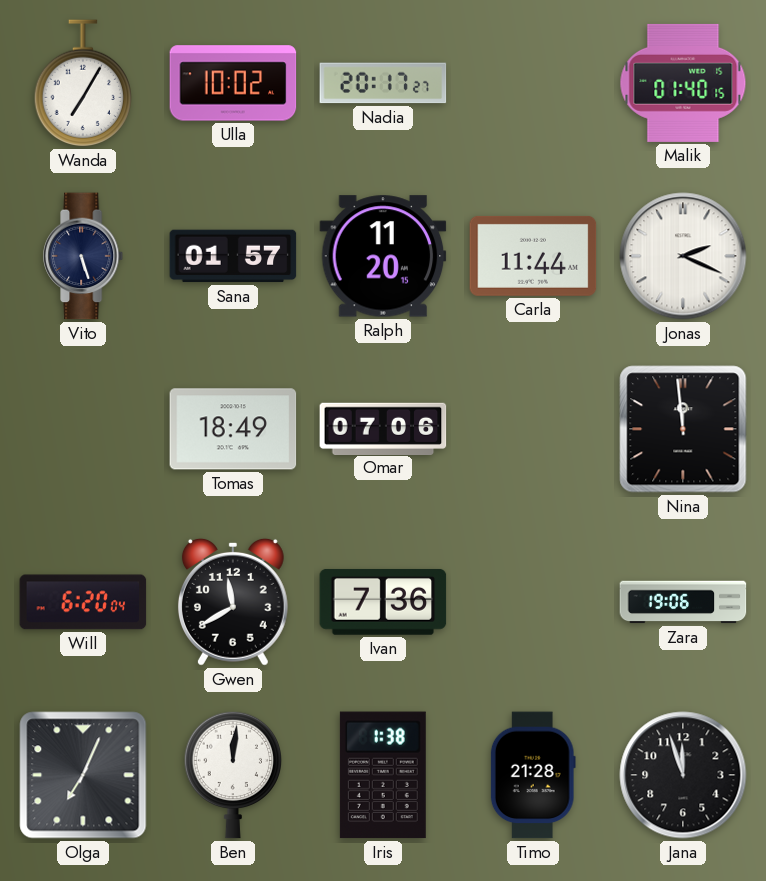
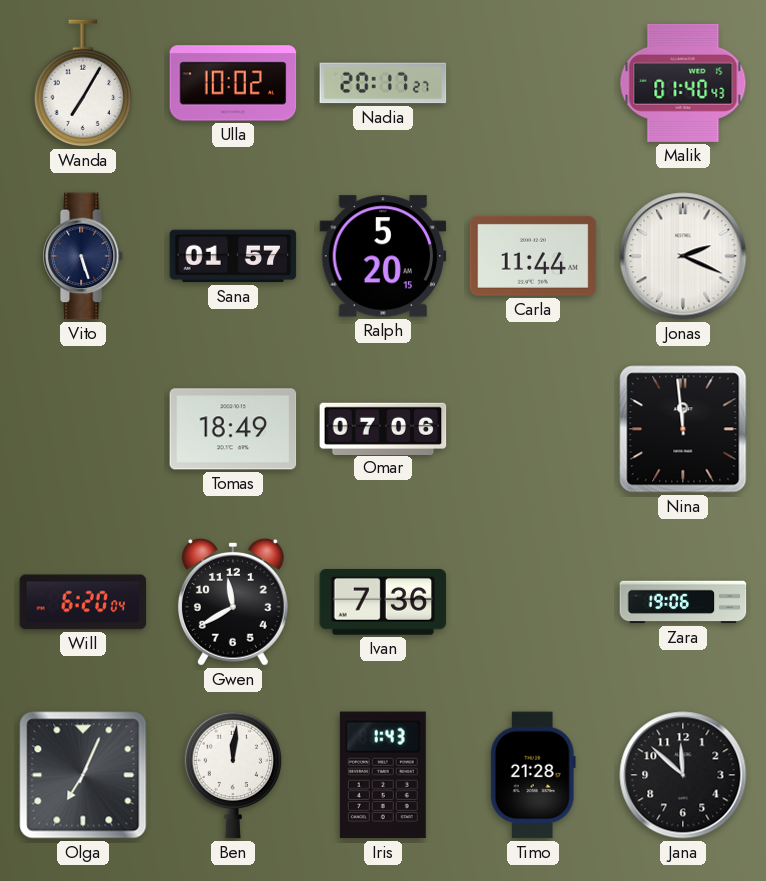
Malik: 01:40:15 -> 01:40:43
Ralph: 11:20 -> 5:20
Iris: 1:38 -> 1:43
Jana: 11:57 -> 11:52
